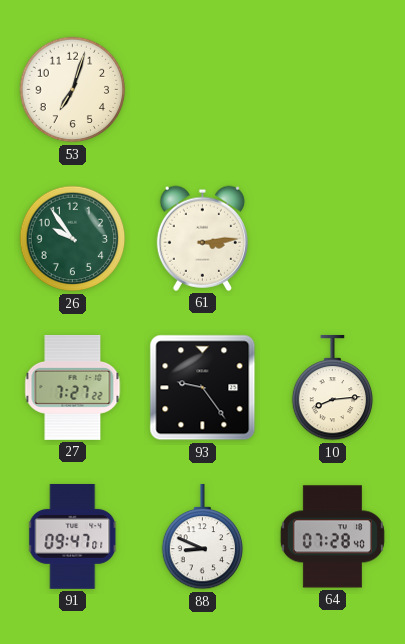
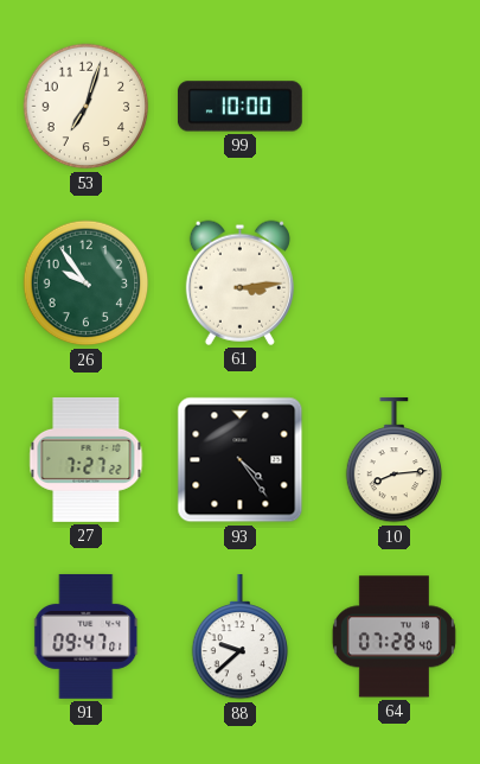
99: none -> 10:00
93: 9:24 -> 4:24
88: 8:49 -> 9:38
